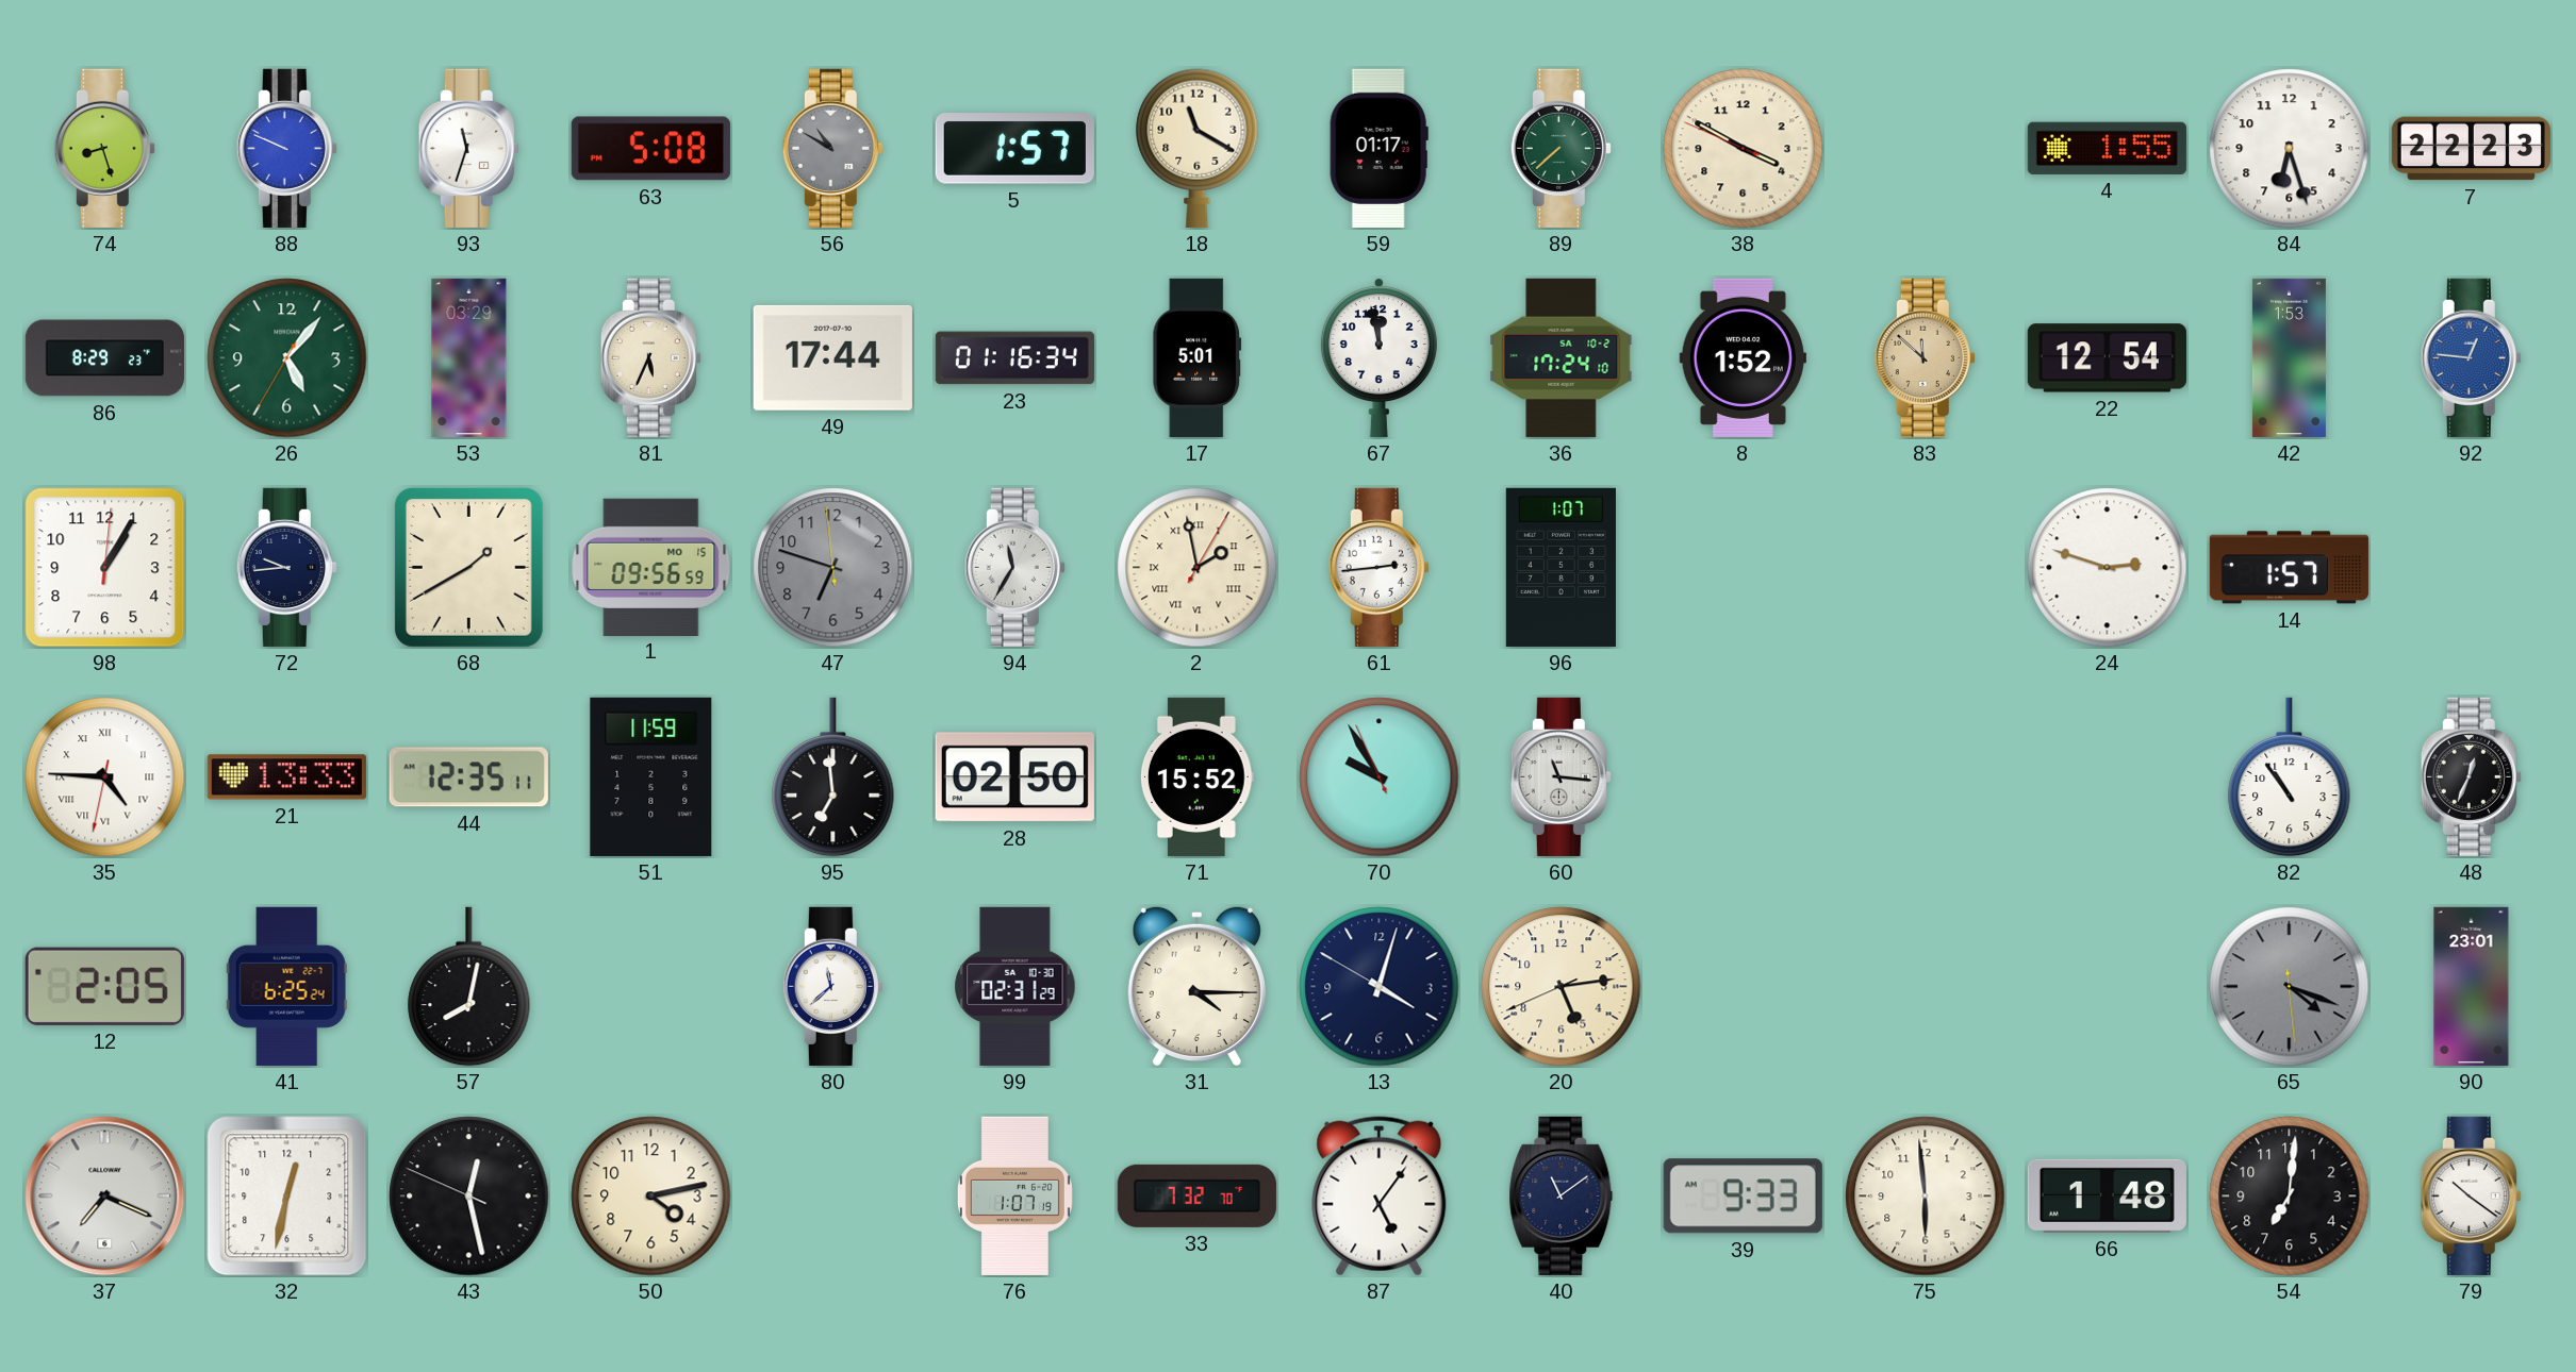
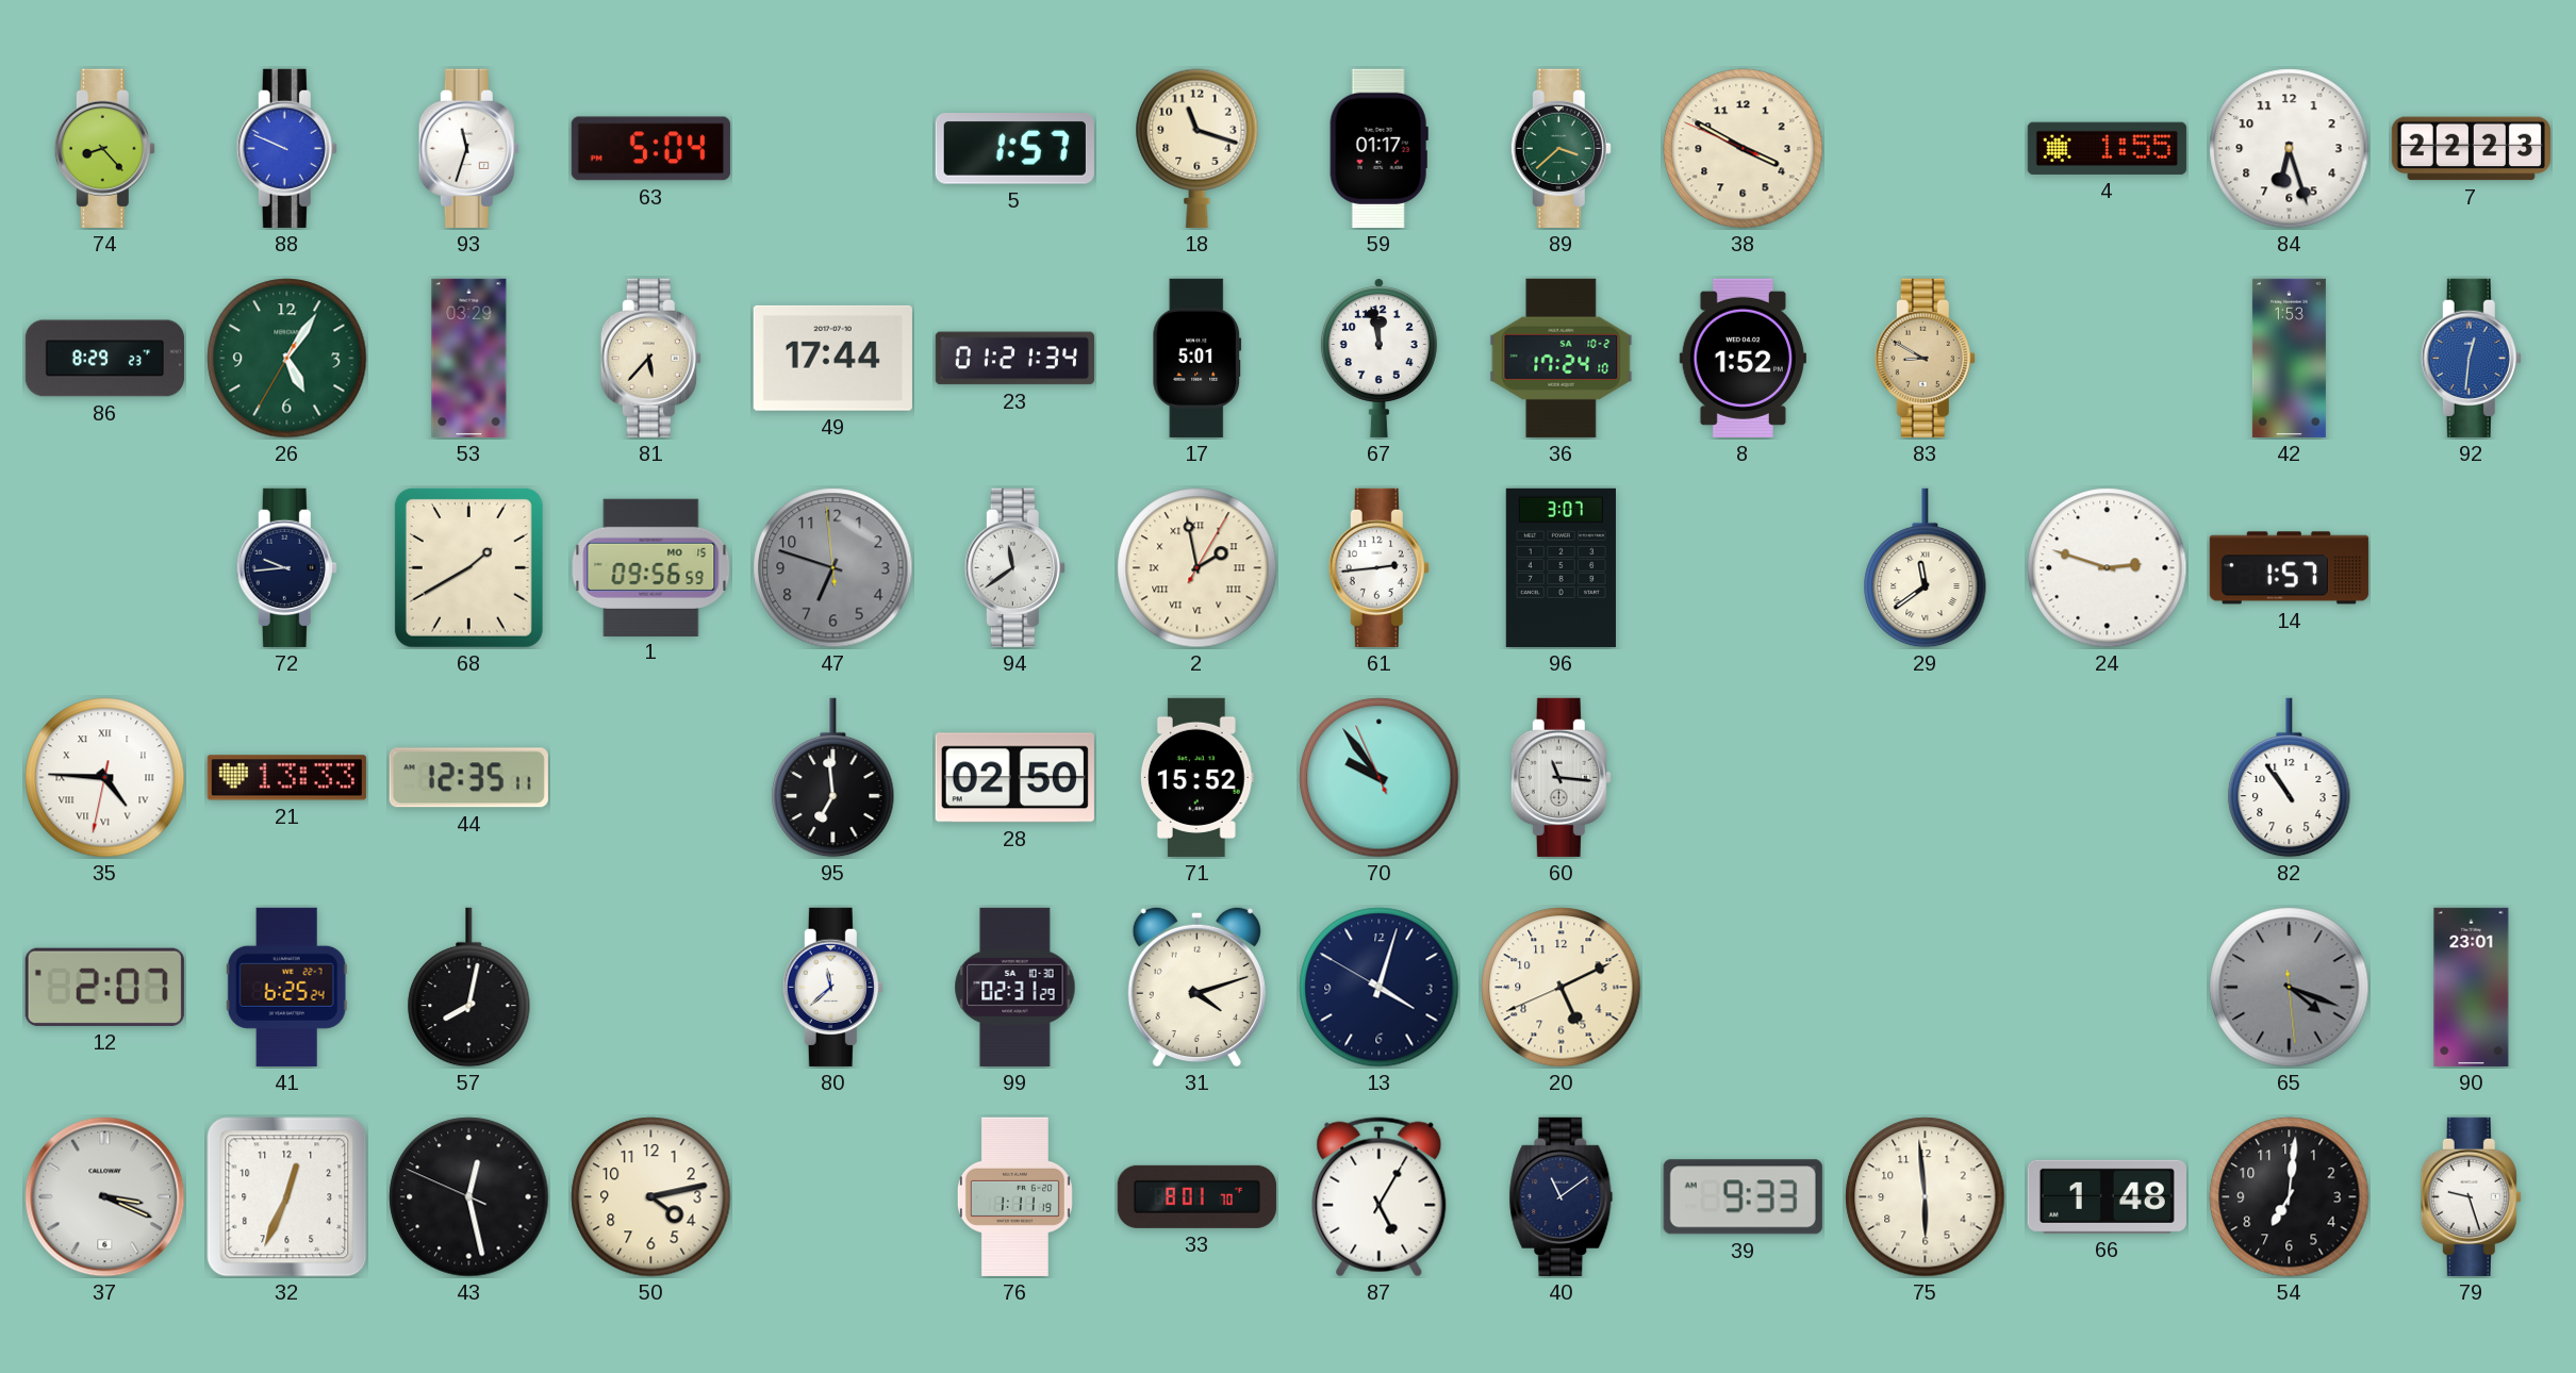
74: 8:27 -> 8:23
63: 5:08 -> 5:04
56: 10:50 -> none
18: 11:20 -> 11:18
89: 7:38 -> 3:38
26: 5:06 -> 5:05
81: 5:34 -> 5:37
23: 01:16 -> 01:21
83: 11:52 -> 8:50
22: 12:54 -> none
92: 12:46 -> 12:31
98: 1:05 -> none
94: 11:35 -> 11:39
96: 1:07 -> 3:07
29: none -> 11:39
51: 11:59 -> none
70: 9:54 -> 9:53
48: 12:34 -> none
12: 2:05 -> 2:07
31: 4:15 -> 4:12
20: 5:13 -> 5:10
37: 7:19 -> 3:19
32: 12:32 -> 12:34
76: 1:07 -> 1:11
33: 7:32 -> 8:01
87: 5:06 -> 5:05
79: 10:21 -> 9:27
